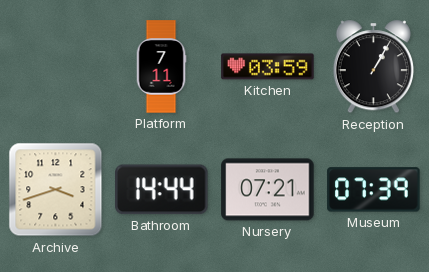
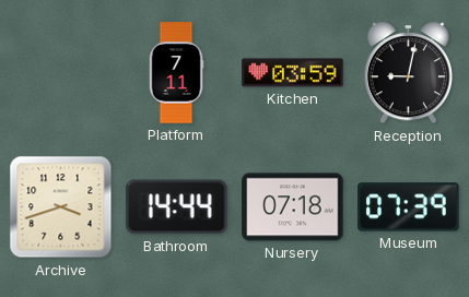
Reception: 1:05 -> 9:02
Nursery: 07:21 -> 07:18
